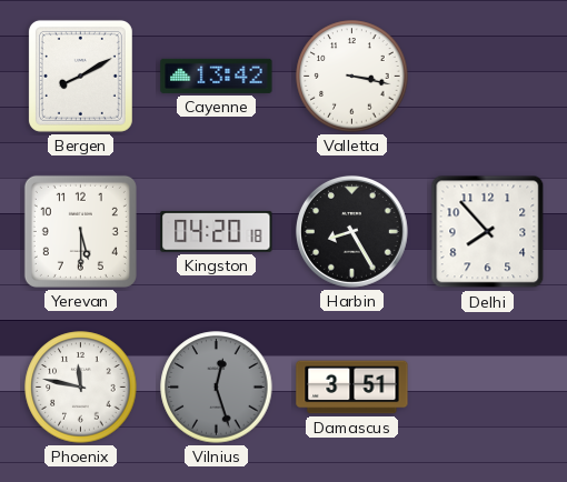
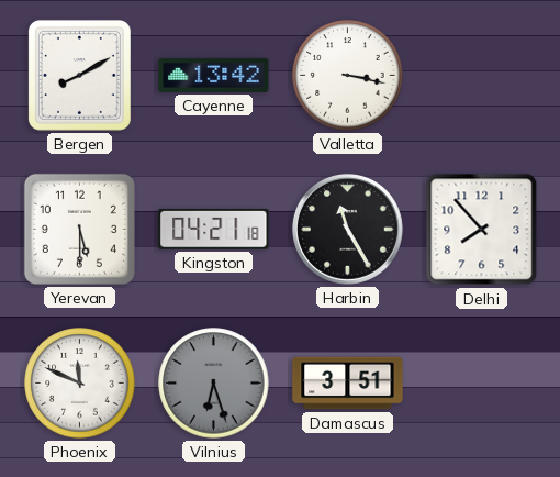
Kingston: 04:20 -> 04:21
Harbin: 8:25 -> 11:25
Phoenix: 11:47 -> 11:49
Vilnius: 12:27 -> 6:27
